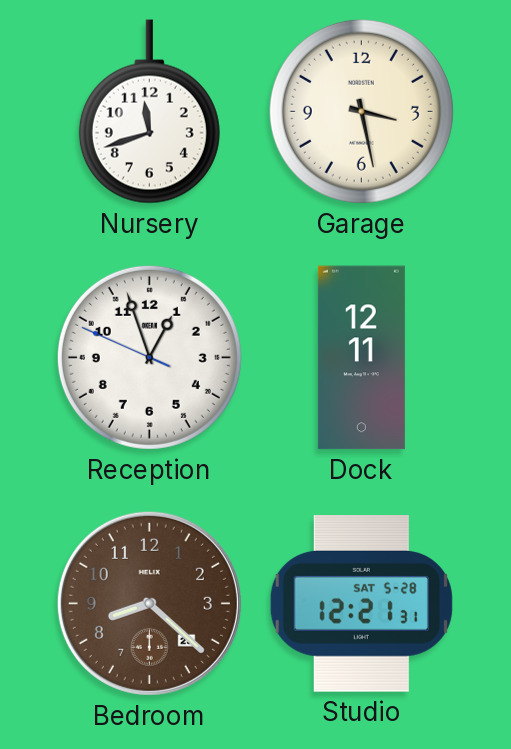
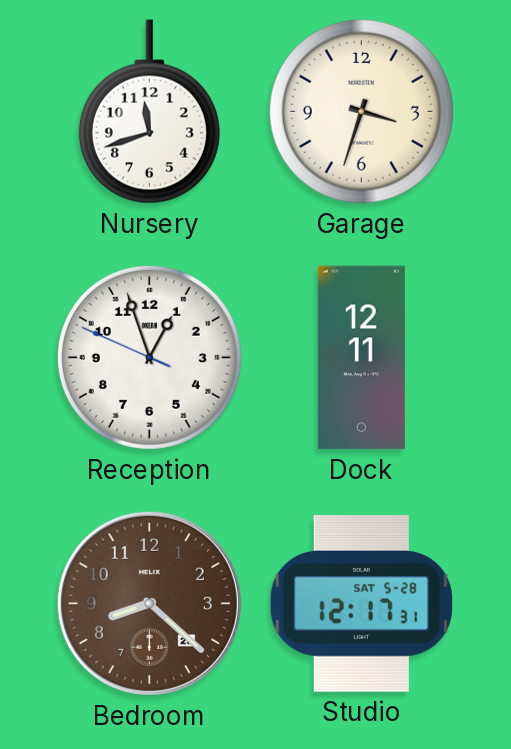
Garage: 3:28 -> 3:33
Studio: 12:21 -> 12:17
